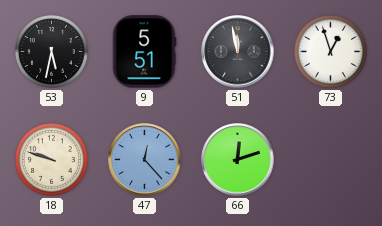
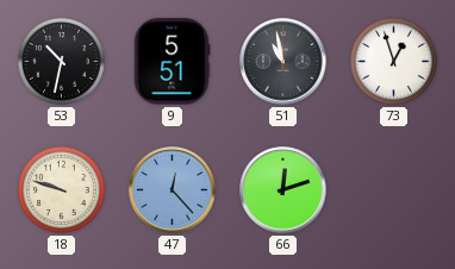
53: 5:32 -> 10:32
51: 11:58 -> 10:58
